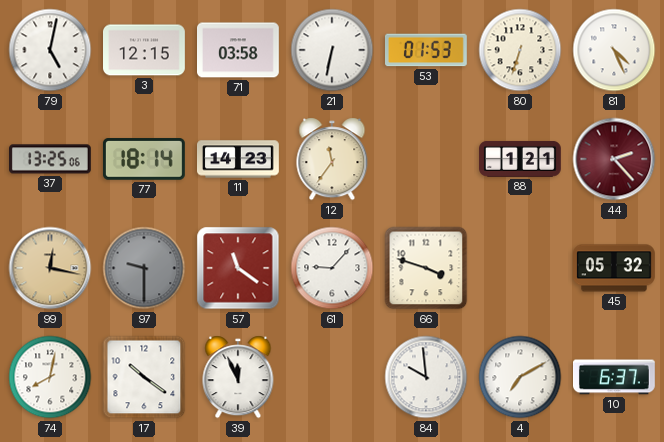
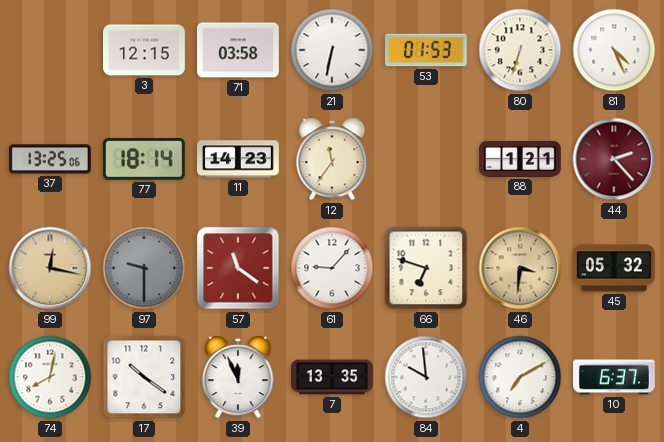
79: 5:02 -> none
66: 3:48 -> 6:48
46: none -> 3:31
7: none -> 13:35
